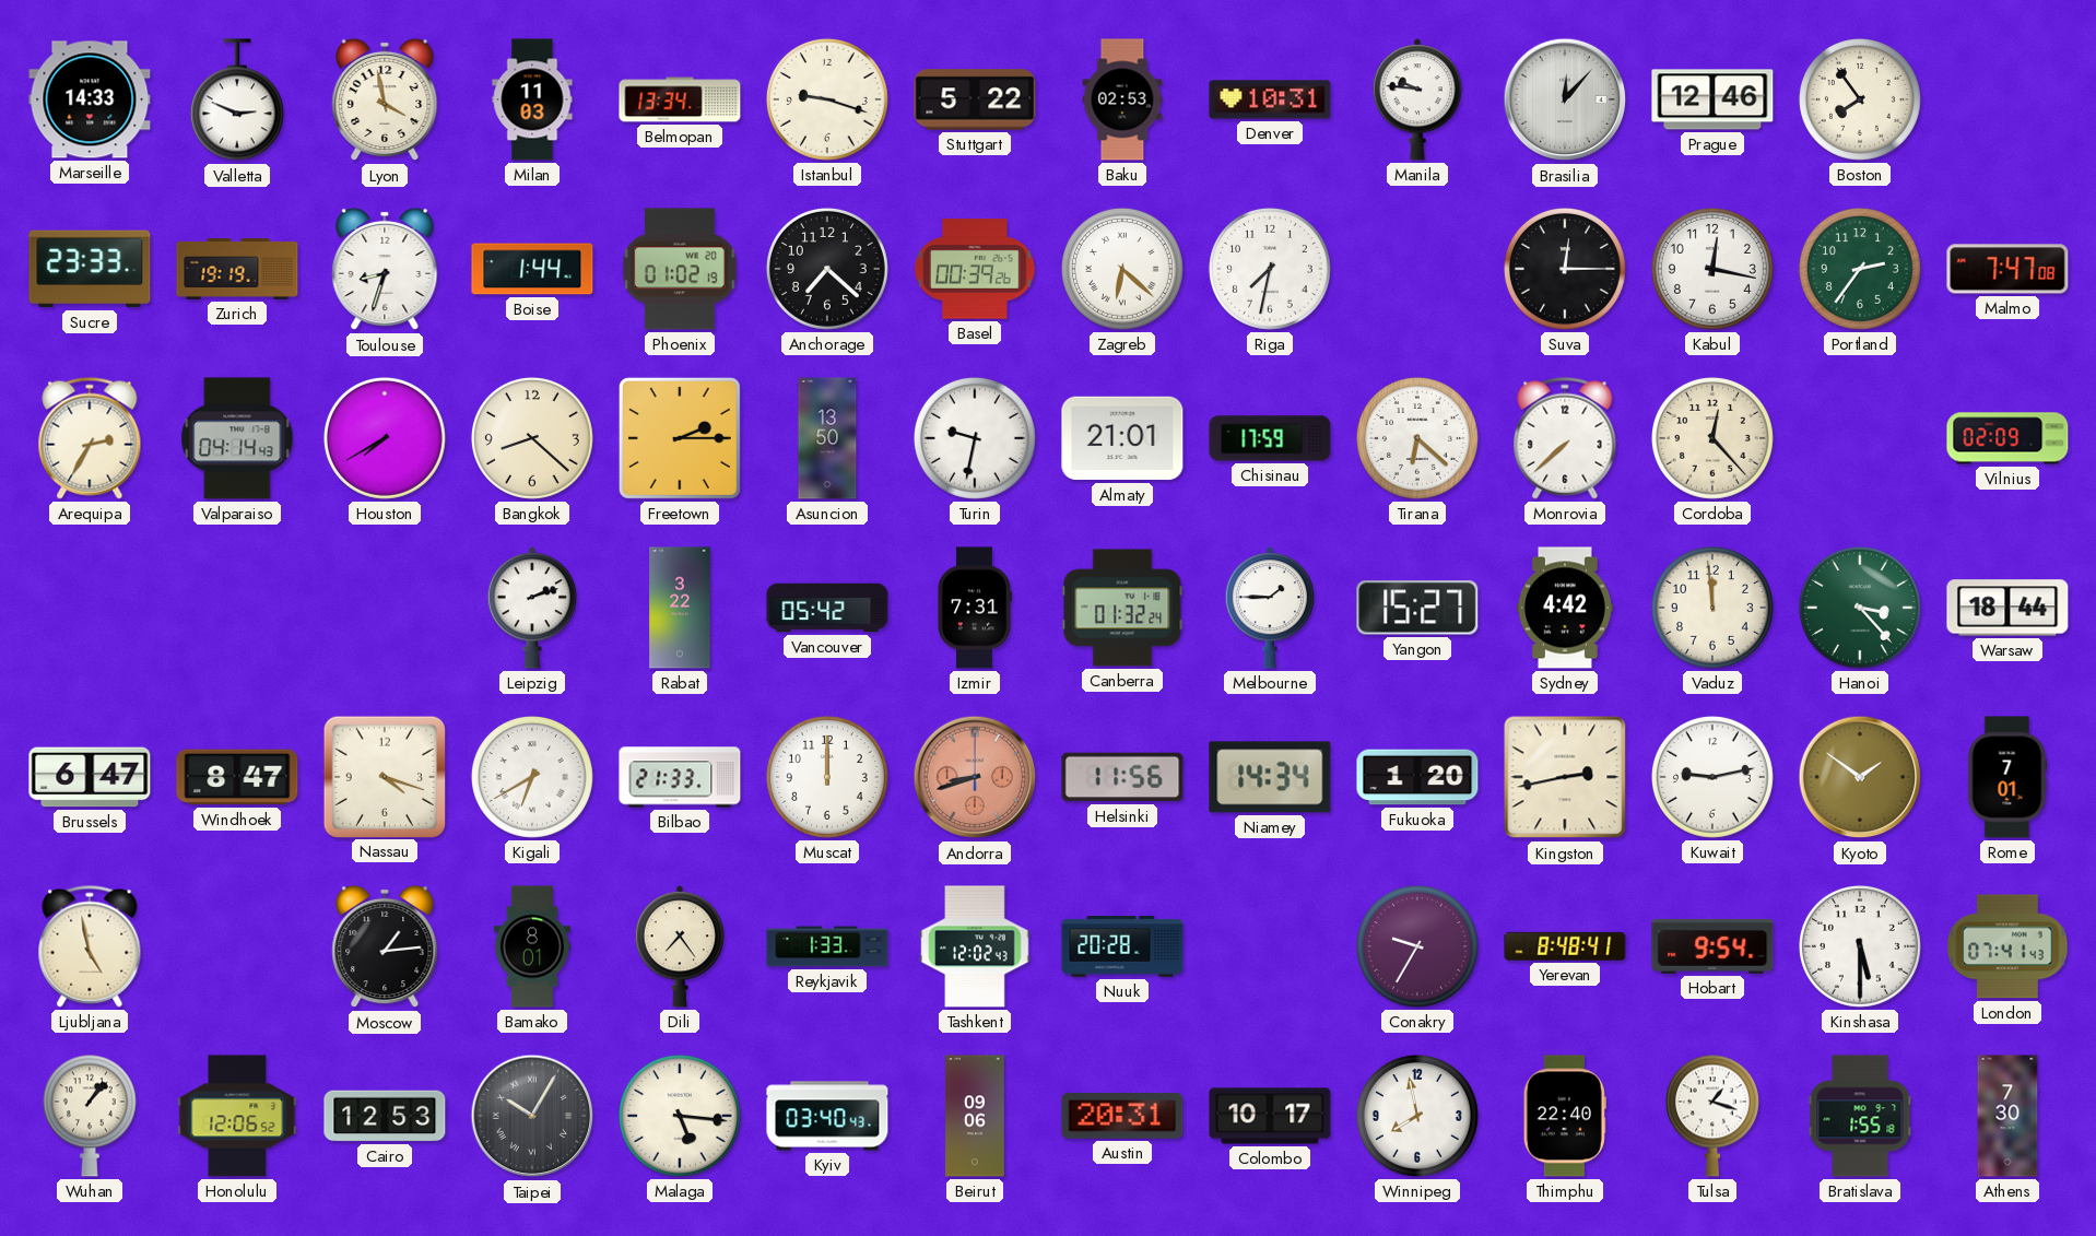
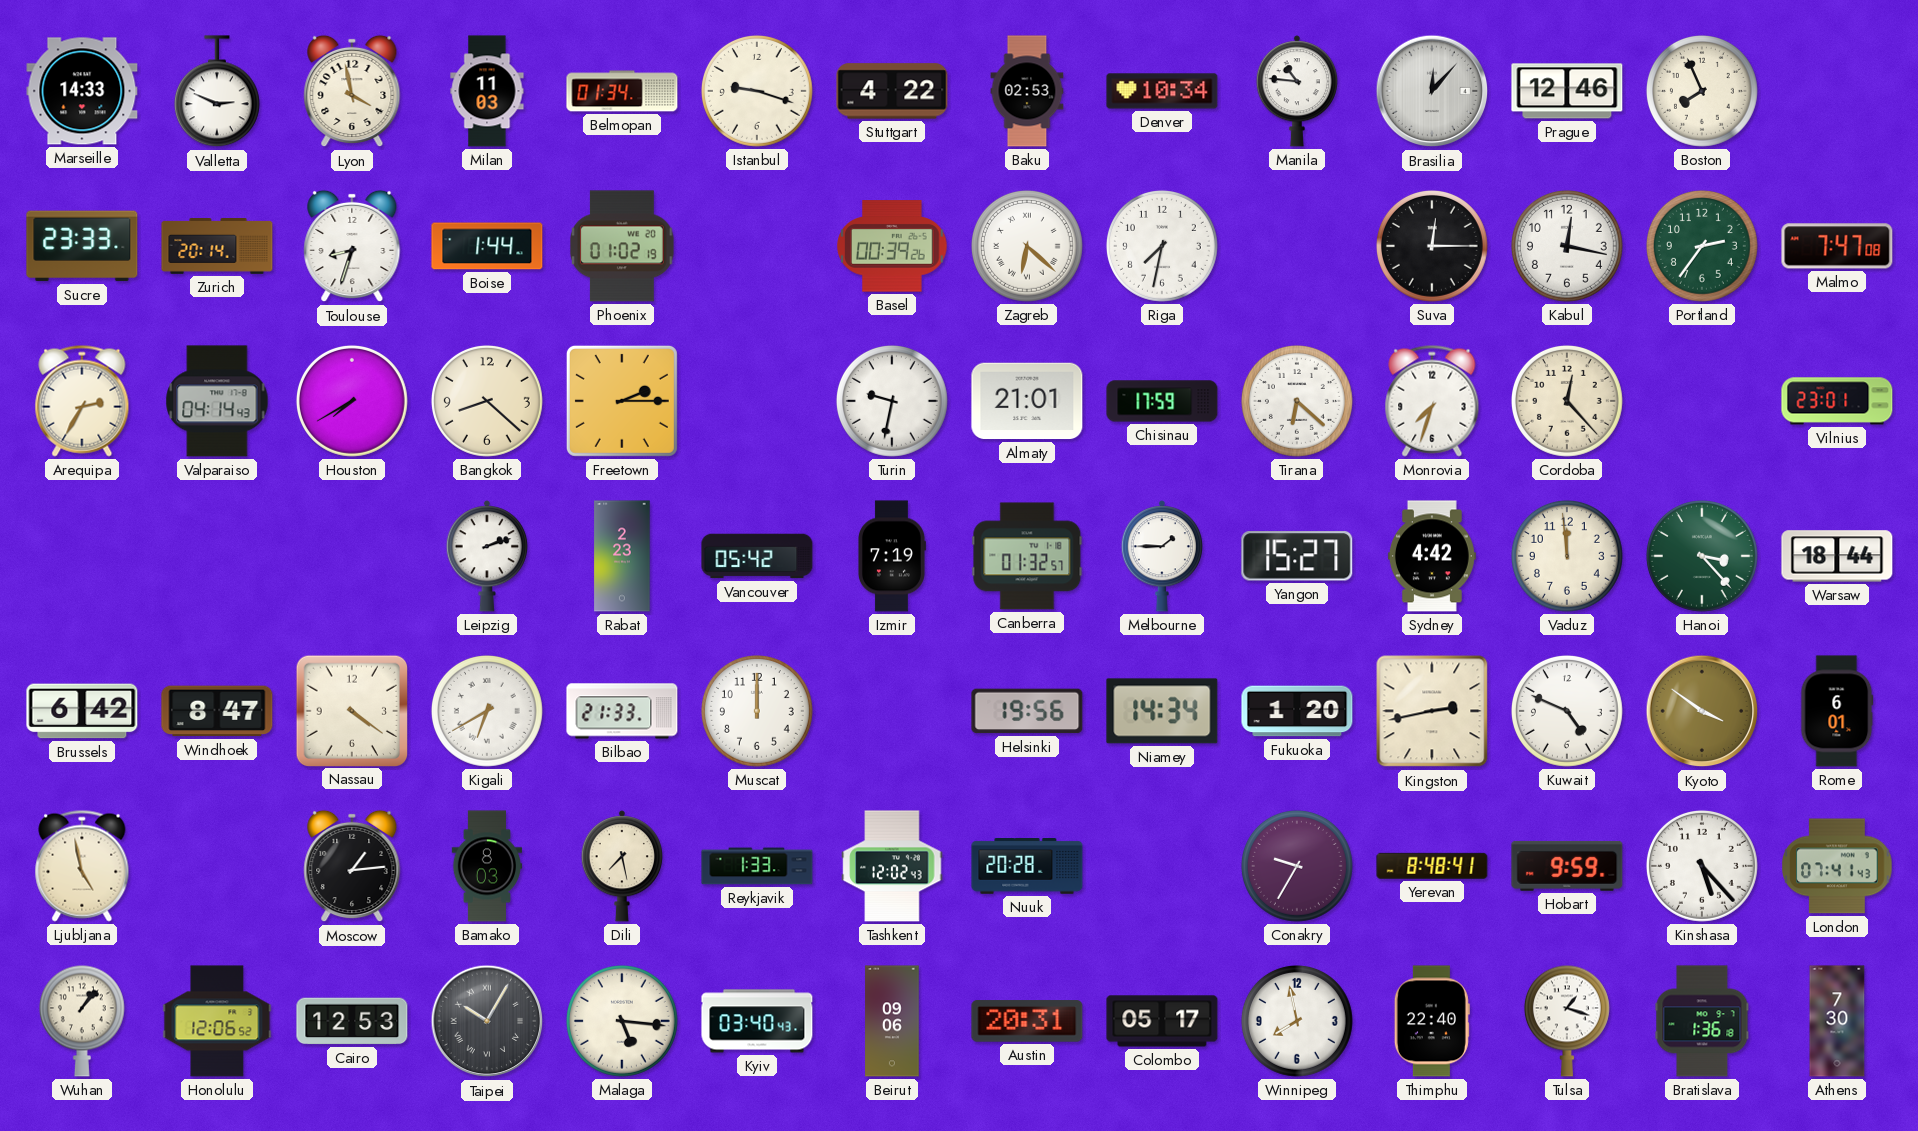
Belmopan: 13:34 -> 01:34
Stuttgart: 5:22 -> 4:22
Denver: 10:31 -> 10:34
Manila: 9:46 -> 10:46
Boston: 7:54 -> 7:56
Zurich: 19:19 -> 20:14
Anchorage: 7:22 -> none
Asuncion: 13:50 -> none
Monrovia: 7:38 -> 7:33
Vilnius: 02:09 -> 23:01
Rabat: 3:22 -> 2:23
Izmir: 7:31 -> 7:19
Canberra: 01:32:24 -> 01:32:57
Brussels: 6:47 -> 6:42
Nassau: 4:18 -> 4:21
Andorra: 8:42 -> none
Helsinki: 11:56 -> 19:56
Kuwait: 9:13 -> 4:49
Kyoto: 1:51 -> 3:51
Rome: 7:01 -> 6:01
Bamako: 8:01 -> 8:03
Dili: 7:24 -> 7:28
Hobart: 9:54 -> 9:59
Kinshasa: 5:30 -> 5:23
Colombo: 10:17 -> 05:17
Bratislava: 1:55 -> 1:36
